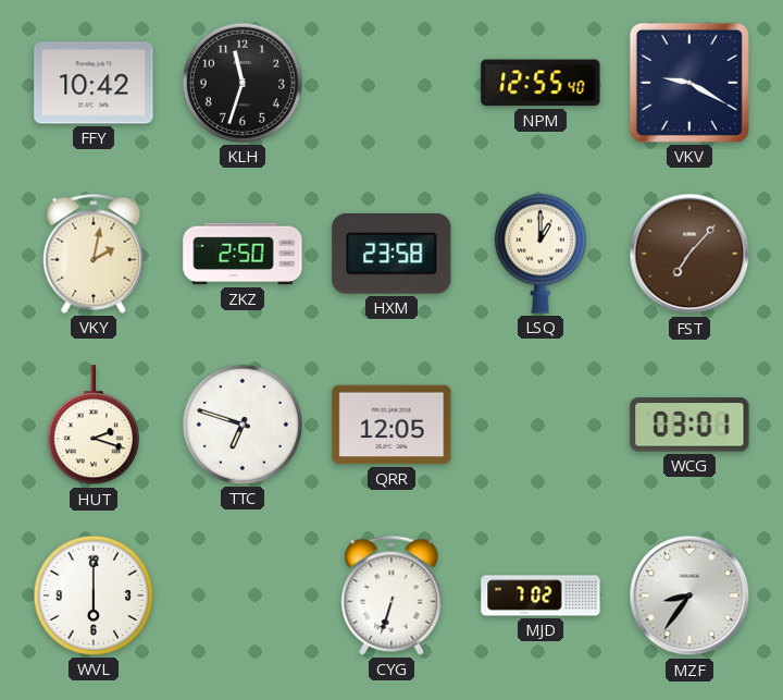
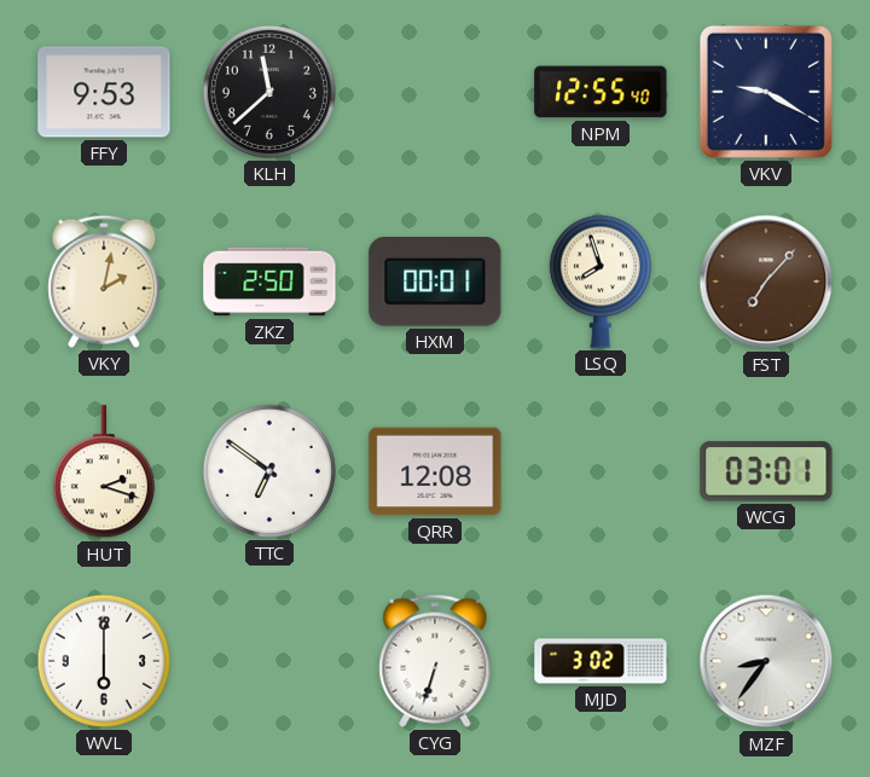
FFY: 10:42 -> 9:53
KLH: 11:33 -> 11:38
HXM: 23:58 -> 00:01
LSQ: 1:00 -> 7:57
TTC: 6:48 -> 6:51
QRR: 12:05 -> 12:08
MJD: 7:02 -> 3:02
